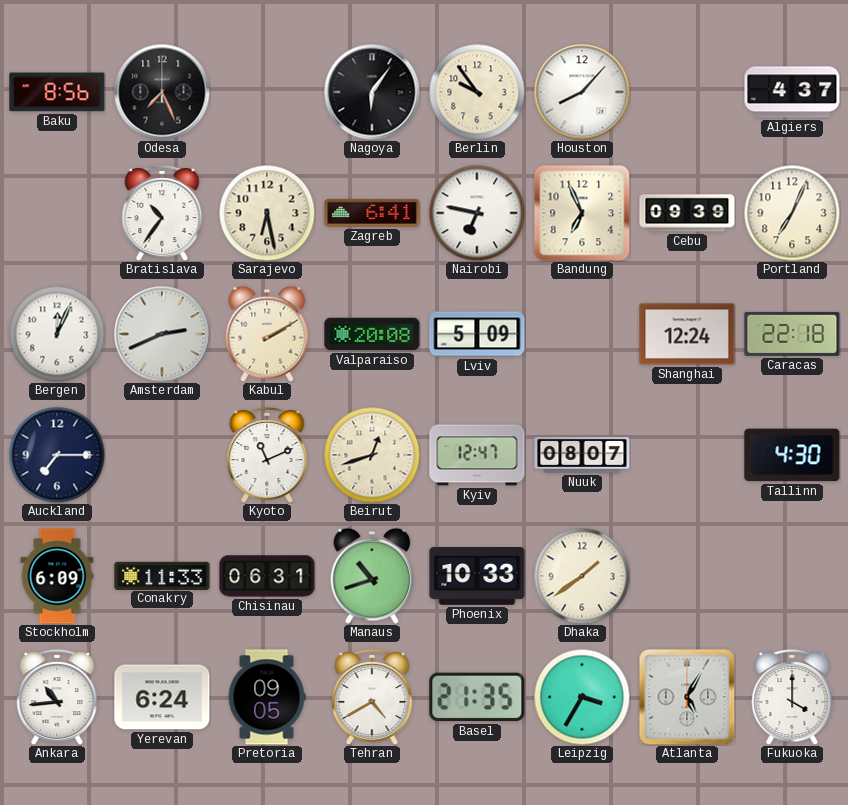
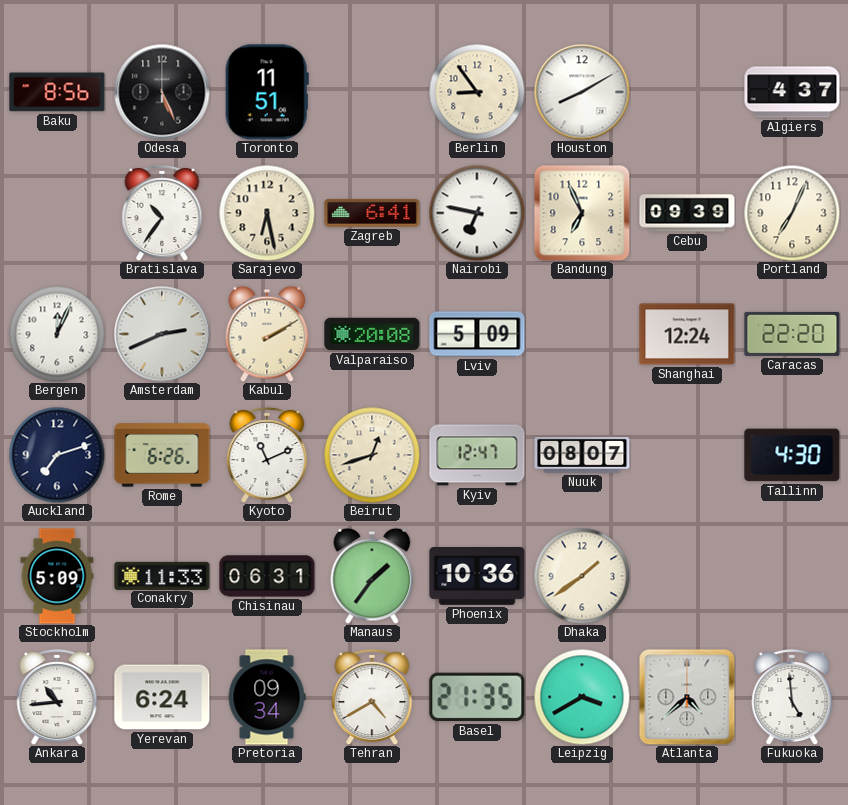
Odesa: 7:26 -> 5:26
Toronto: none -> 11:51
Nagoya: 6:06 -> none
Berlin: 9:54 -> 8:54
Houston: 8:07 -> 8:10
Caracas: 22:18 -> 22:20
Auckland: 7:15 -> 7:12
Rome: none -> 6:26
Stockholm: 6:09 -> 5:09
Manaus: 10:42 -> 1:36
Phoenix: 10:33 -> 10:36
Pretoria: 09:05 -> 09:34
Leipzig: 3:35 -> 3:40
Atlanta: 5:05 -> 4:38
Fukuoka: 4:00 -> 4:59
